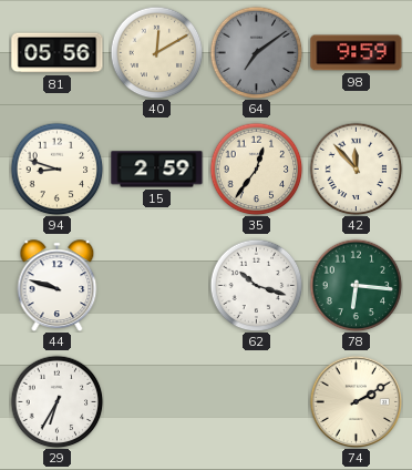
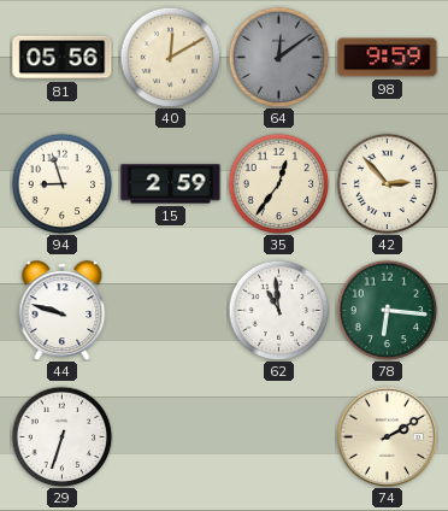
64: 7:09 -> 12:09
94: 8:48 -> 8:57
42: 11:53 -> 2:53
62: 10:18 -> 10:59
29: 6:35 -> 6:33
